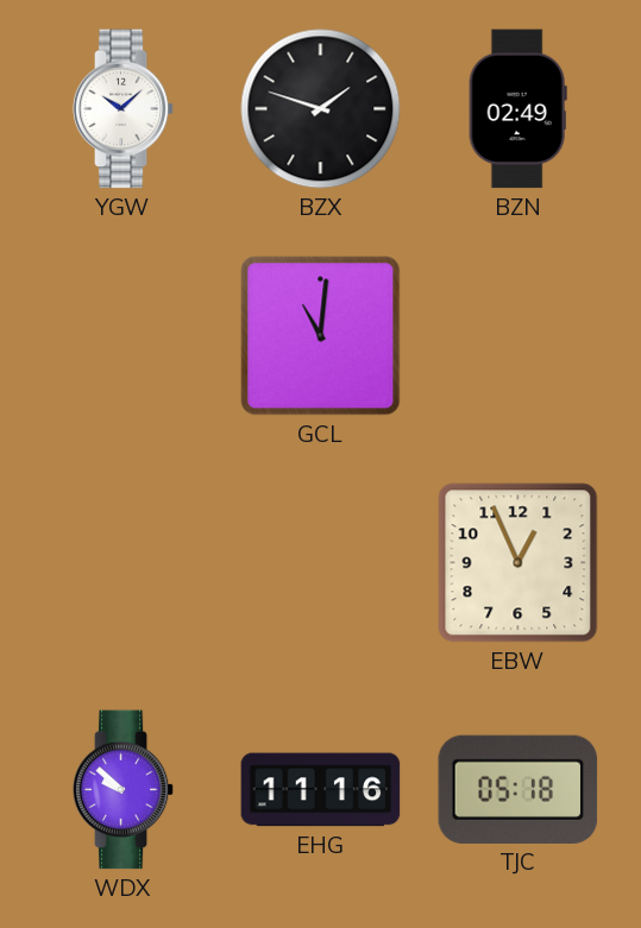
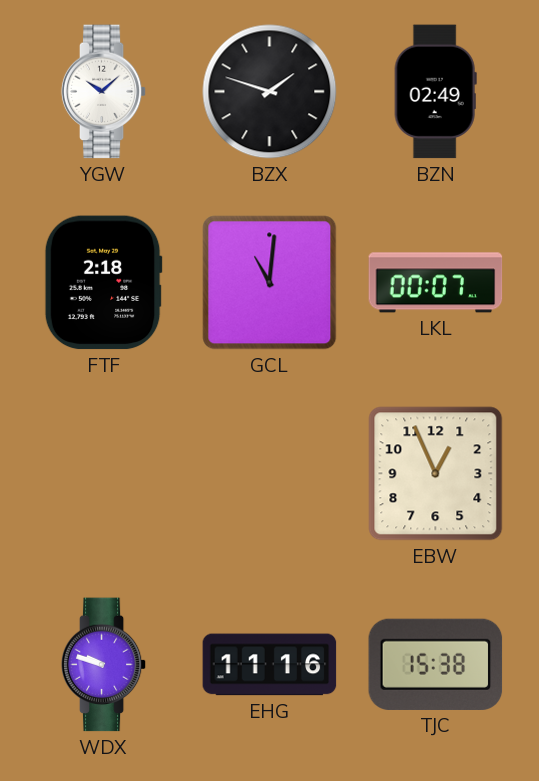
FTF: none -> 2:18
LKL: none -> 00:07
WDX: 9:52 -> 9:48
TJC: 05:18 -> 15:38
